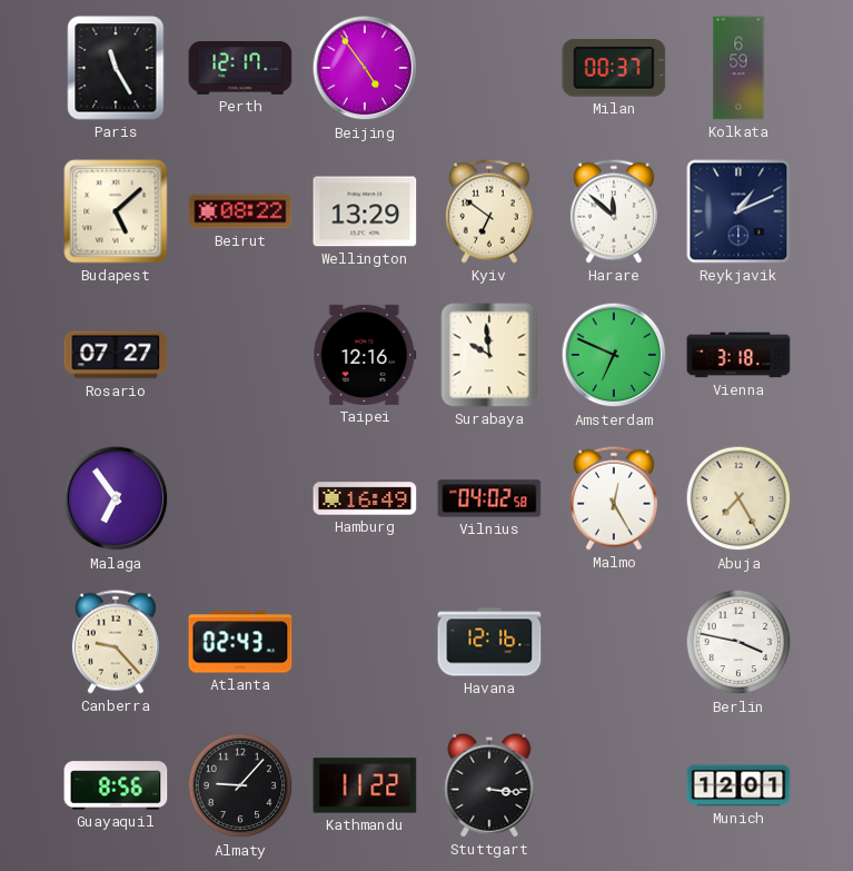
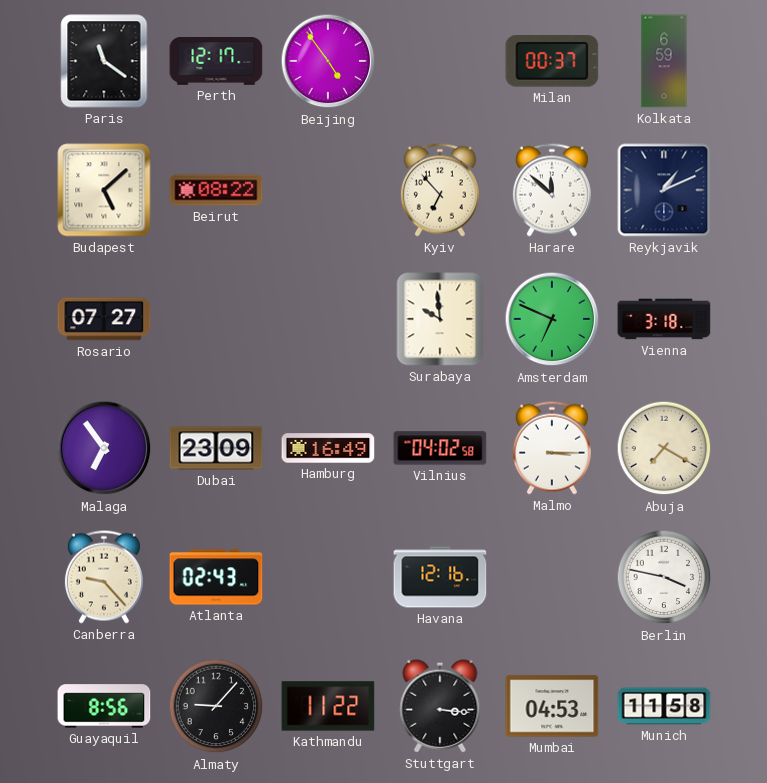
Paris: 11:25 -> 11:21
Wellington: 13:29 -> none
Kyiv: 6:51 -> 6:53
Taipei: 12:16 -> none
Dubai: none -> 23:09
Malmo: 12:25 -> 3:15
Abuja: 7:25 -> 7:20
Mumbai: none -> 04:53
Munich: 12:01 -> 11:58
